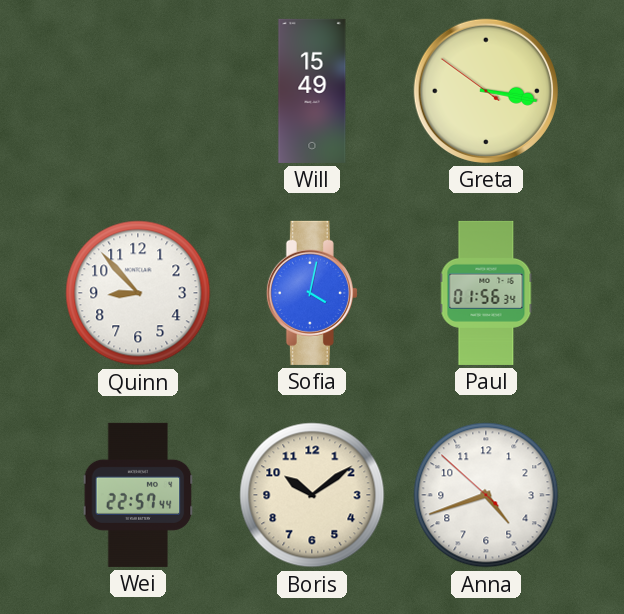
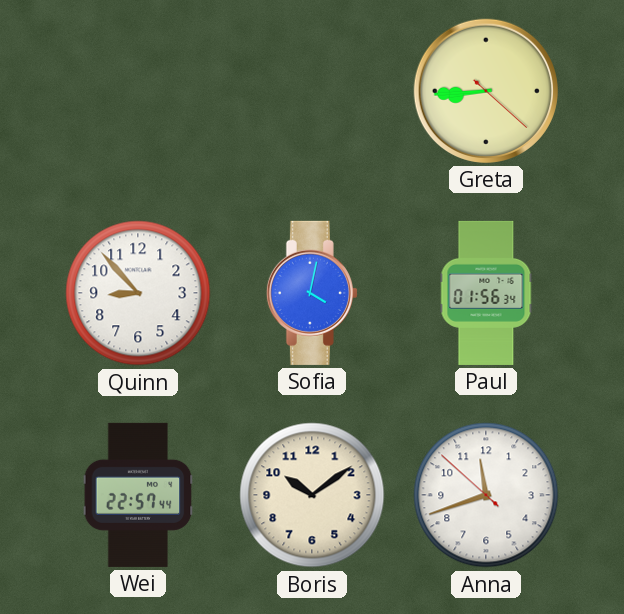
Will: 15:49 -> none
Greta: 3:16 -> 8:44
Anna: 4:41 -> 11:41
